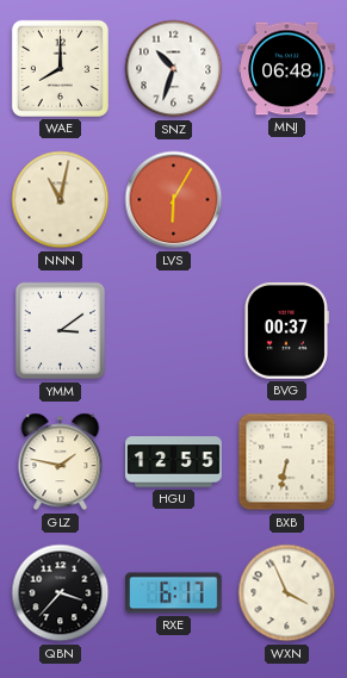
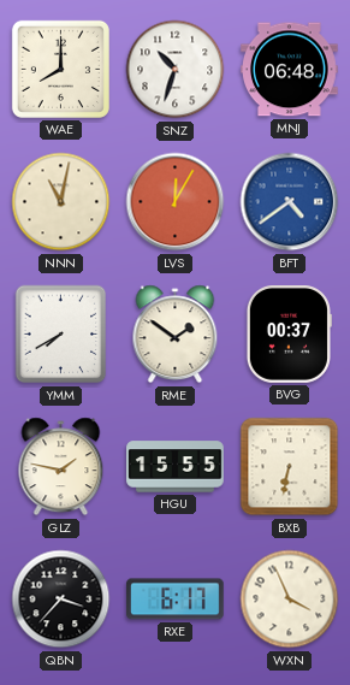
LVS: 6:05 -> 12:05
BFT: none -> 4:39
YMM: 3:09 -> 7:40
RME: none -> 1:51
HGU: 12:55 -> 15:55
